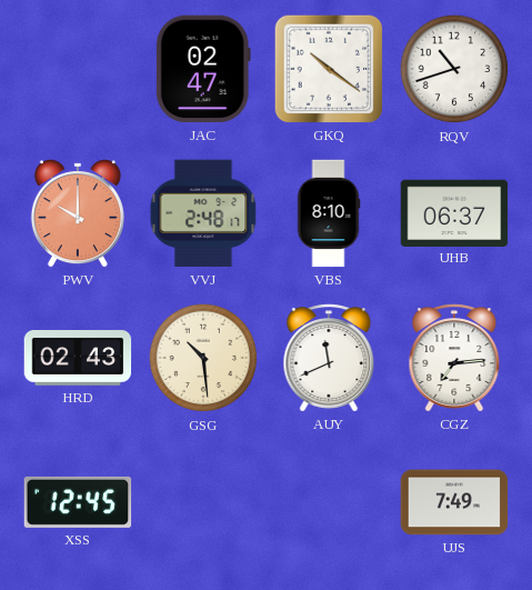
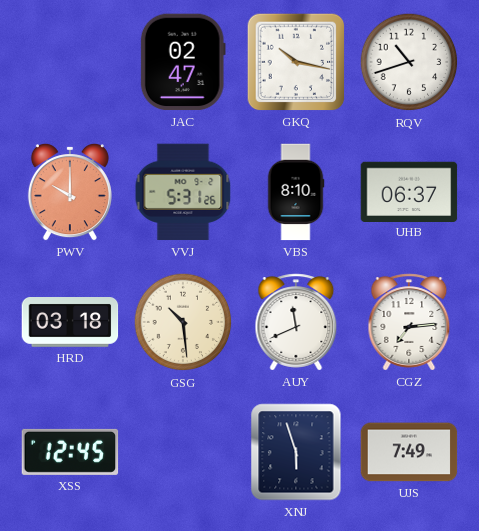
GKQ: 10:21 -> 10:17
VVJ: 2:48 -> 5:31
HRD: 02:43 -> 03:18
XNJ: none -> 5:57
